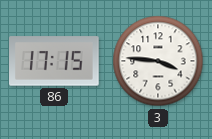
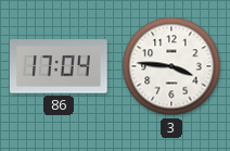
86: 17:15 -> 17:04
